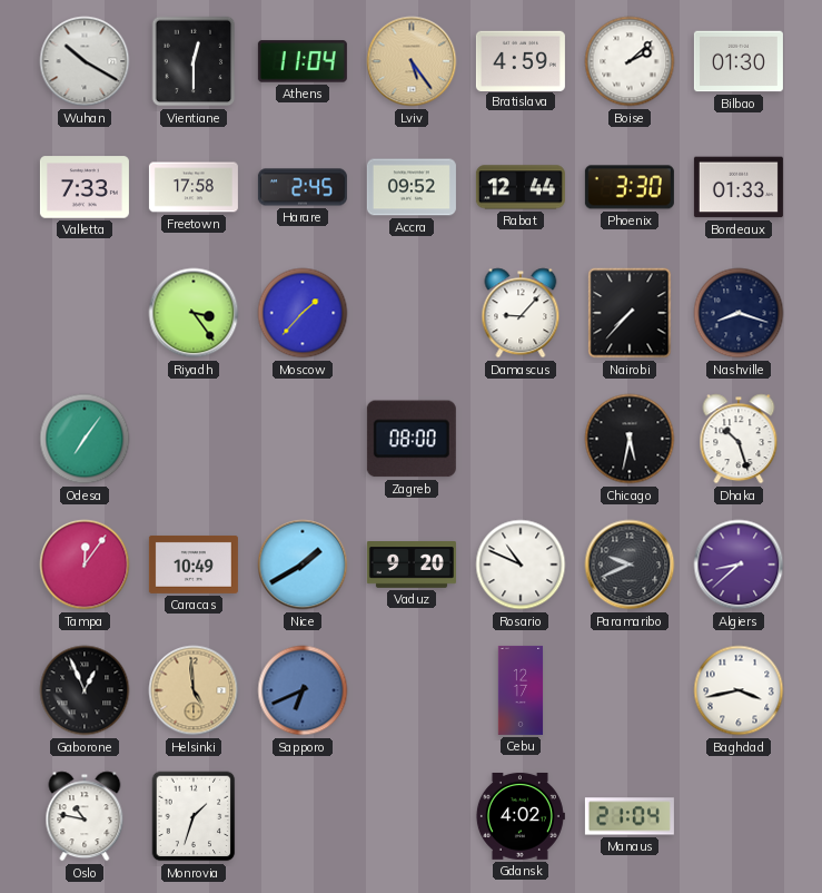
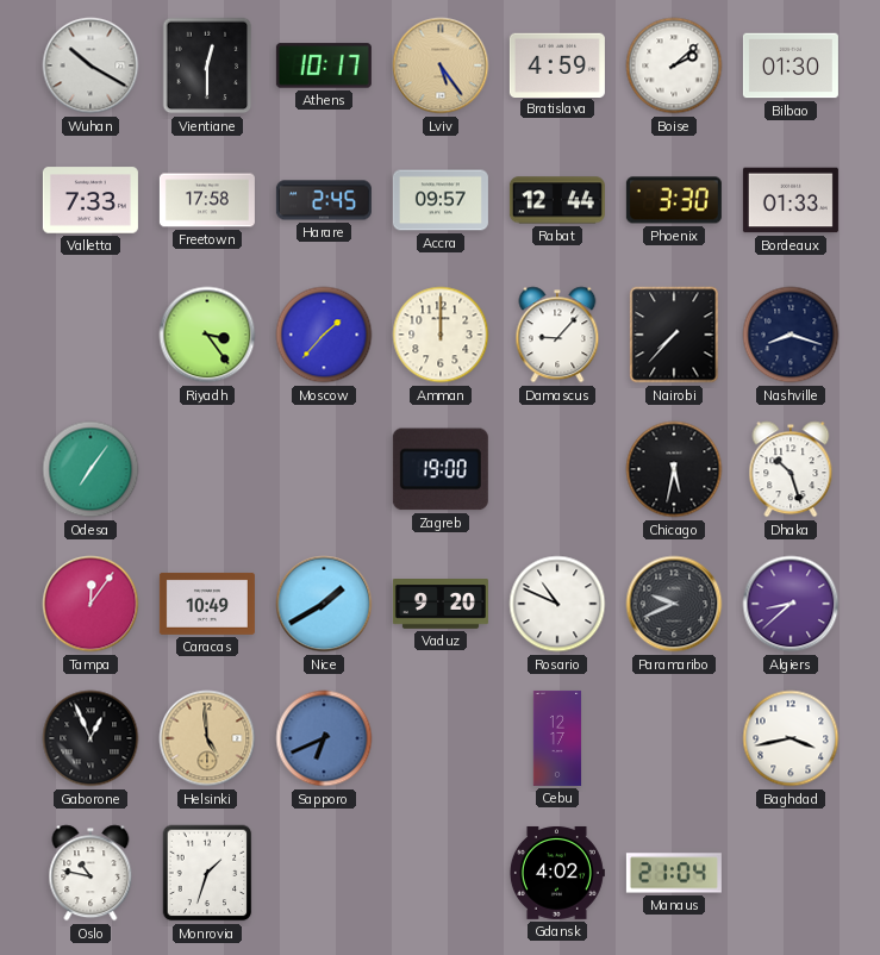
Athens: 11:04 -> 10:17
Accra: 09:52 -> 09:57
Amman: none -> 12:00
Zagreb: 08:00 -> 19:00
